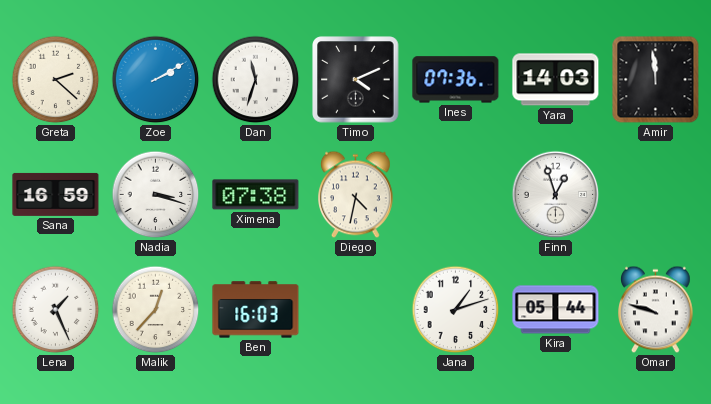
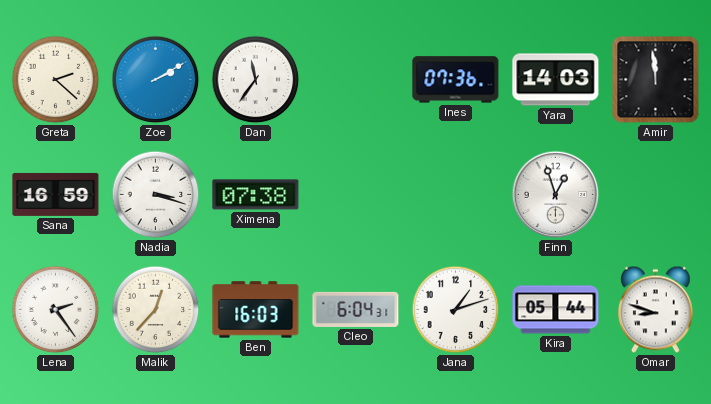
Dan: 11:33 -> 11:36
Timo: 4:11 -> none
Diego: 4:32 -> none
Lena: 1:26 -> 2:24
Cleo: none -> 6:04
Omar: 9:48 -> 8:48
